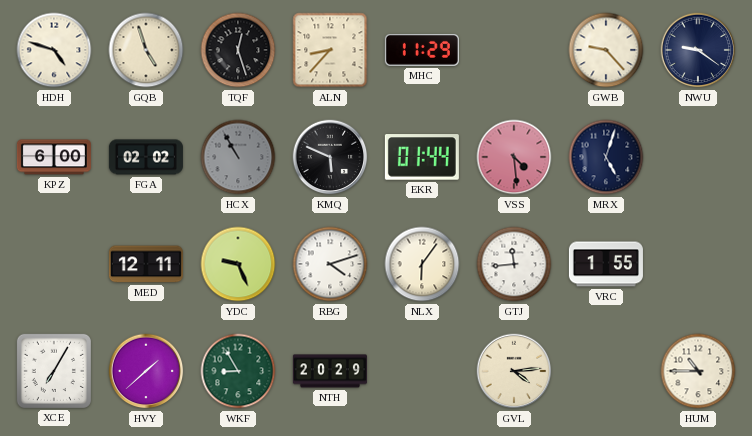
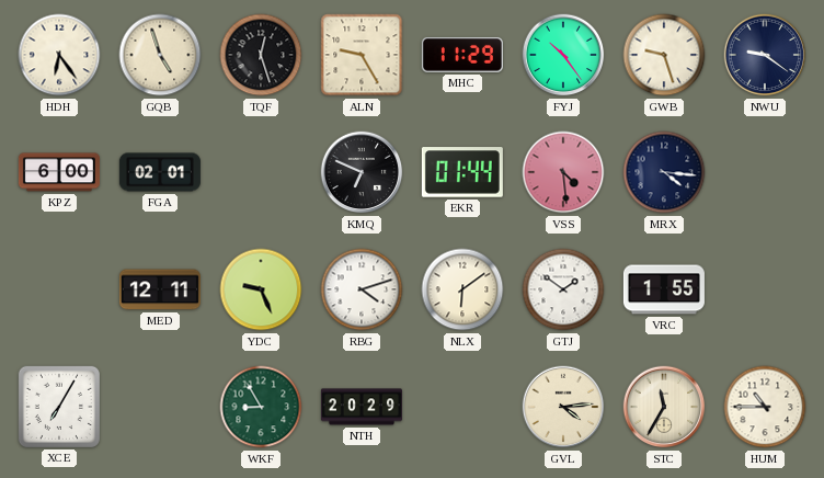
HDH: 4:48 -> 6:24
ALN: 8:37 -> 9:25
FYJ: none -> 10:24
GWB: 9:23 -> 9:27
FGA: 02:02 -> 02:01
HCX: 10:55 -> none
KMQ: 5:49 -> 6:49
MRX: 5:03 -> 4:16
NLX: 6:06 -> 6:09
GTJ: 11:44 -> 1:51
HVY: 1:38 -> none
STC: none -> 11:35
